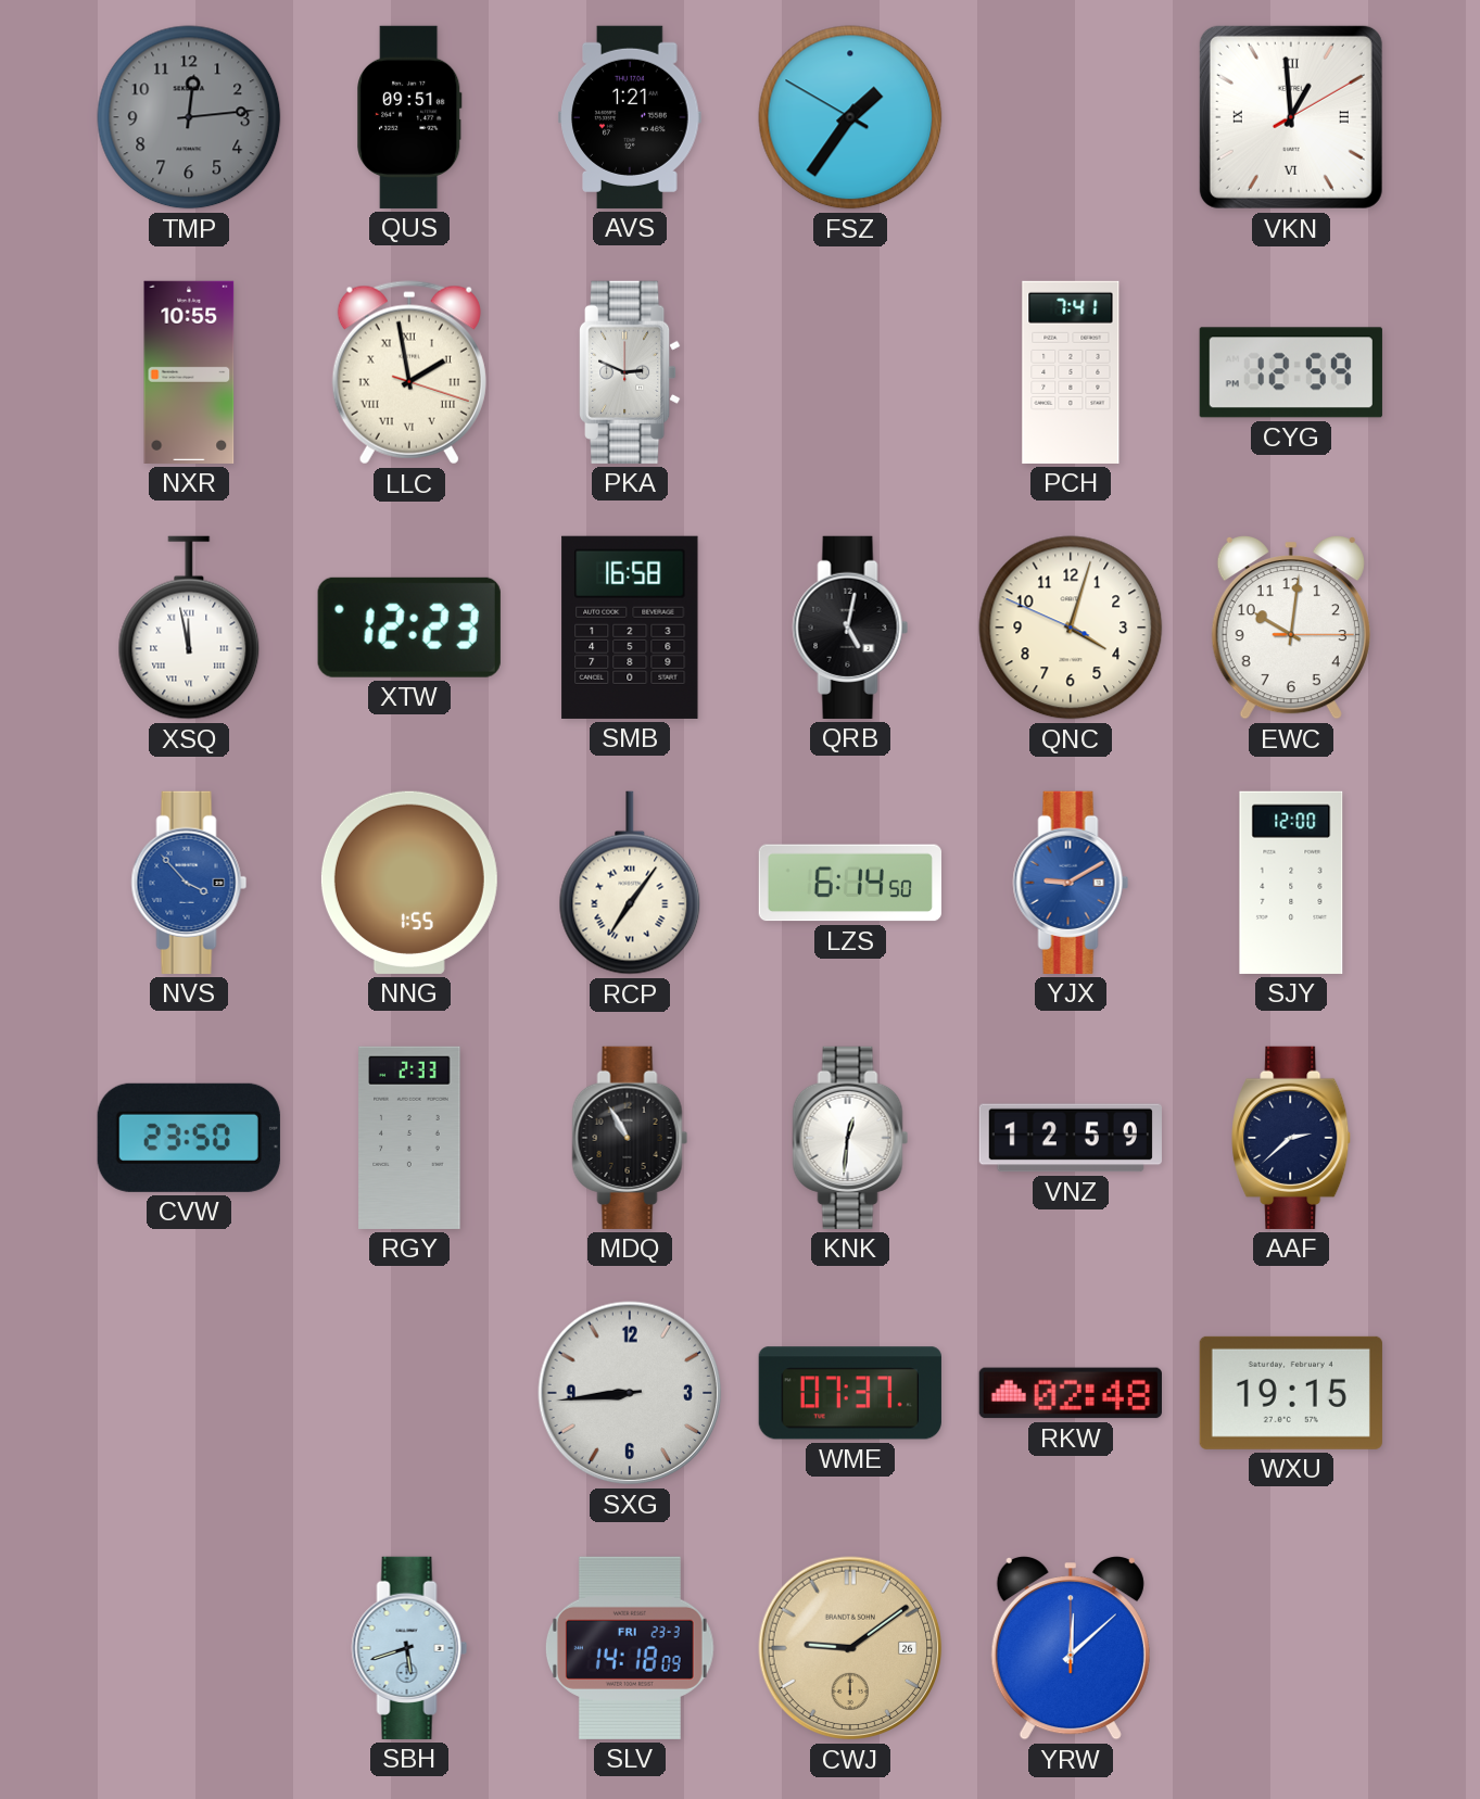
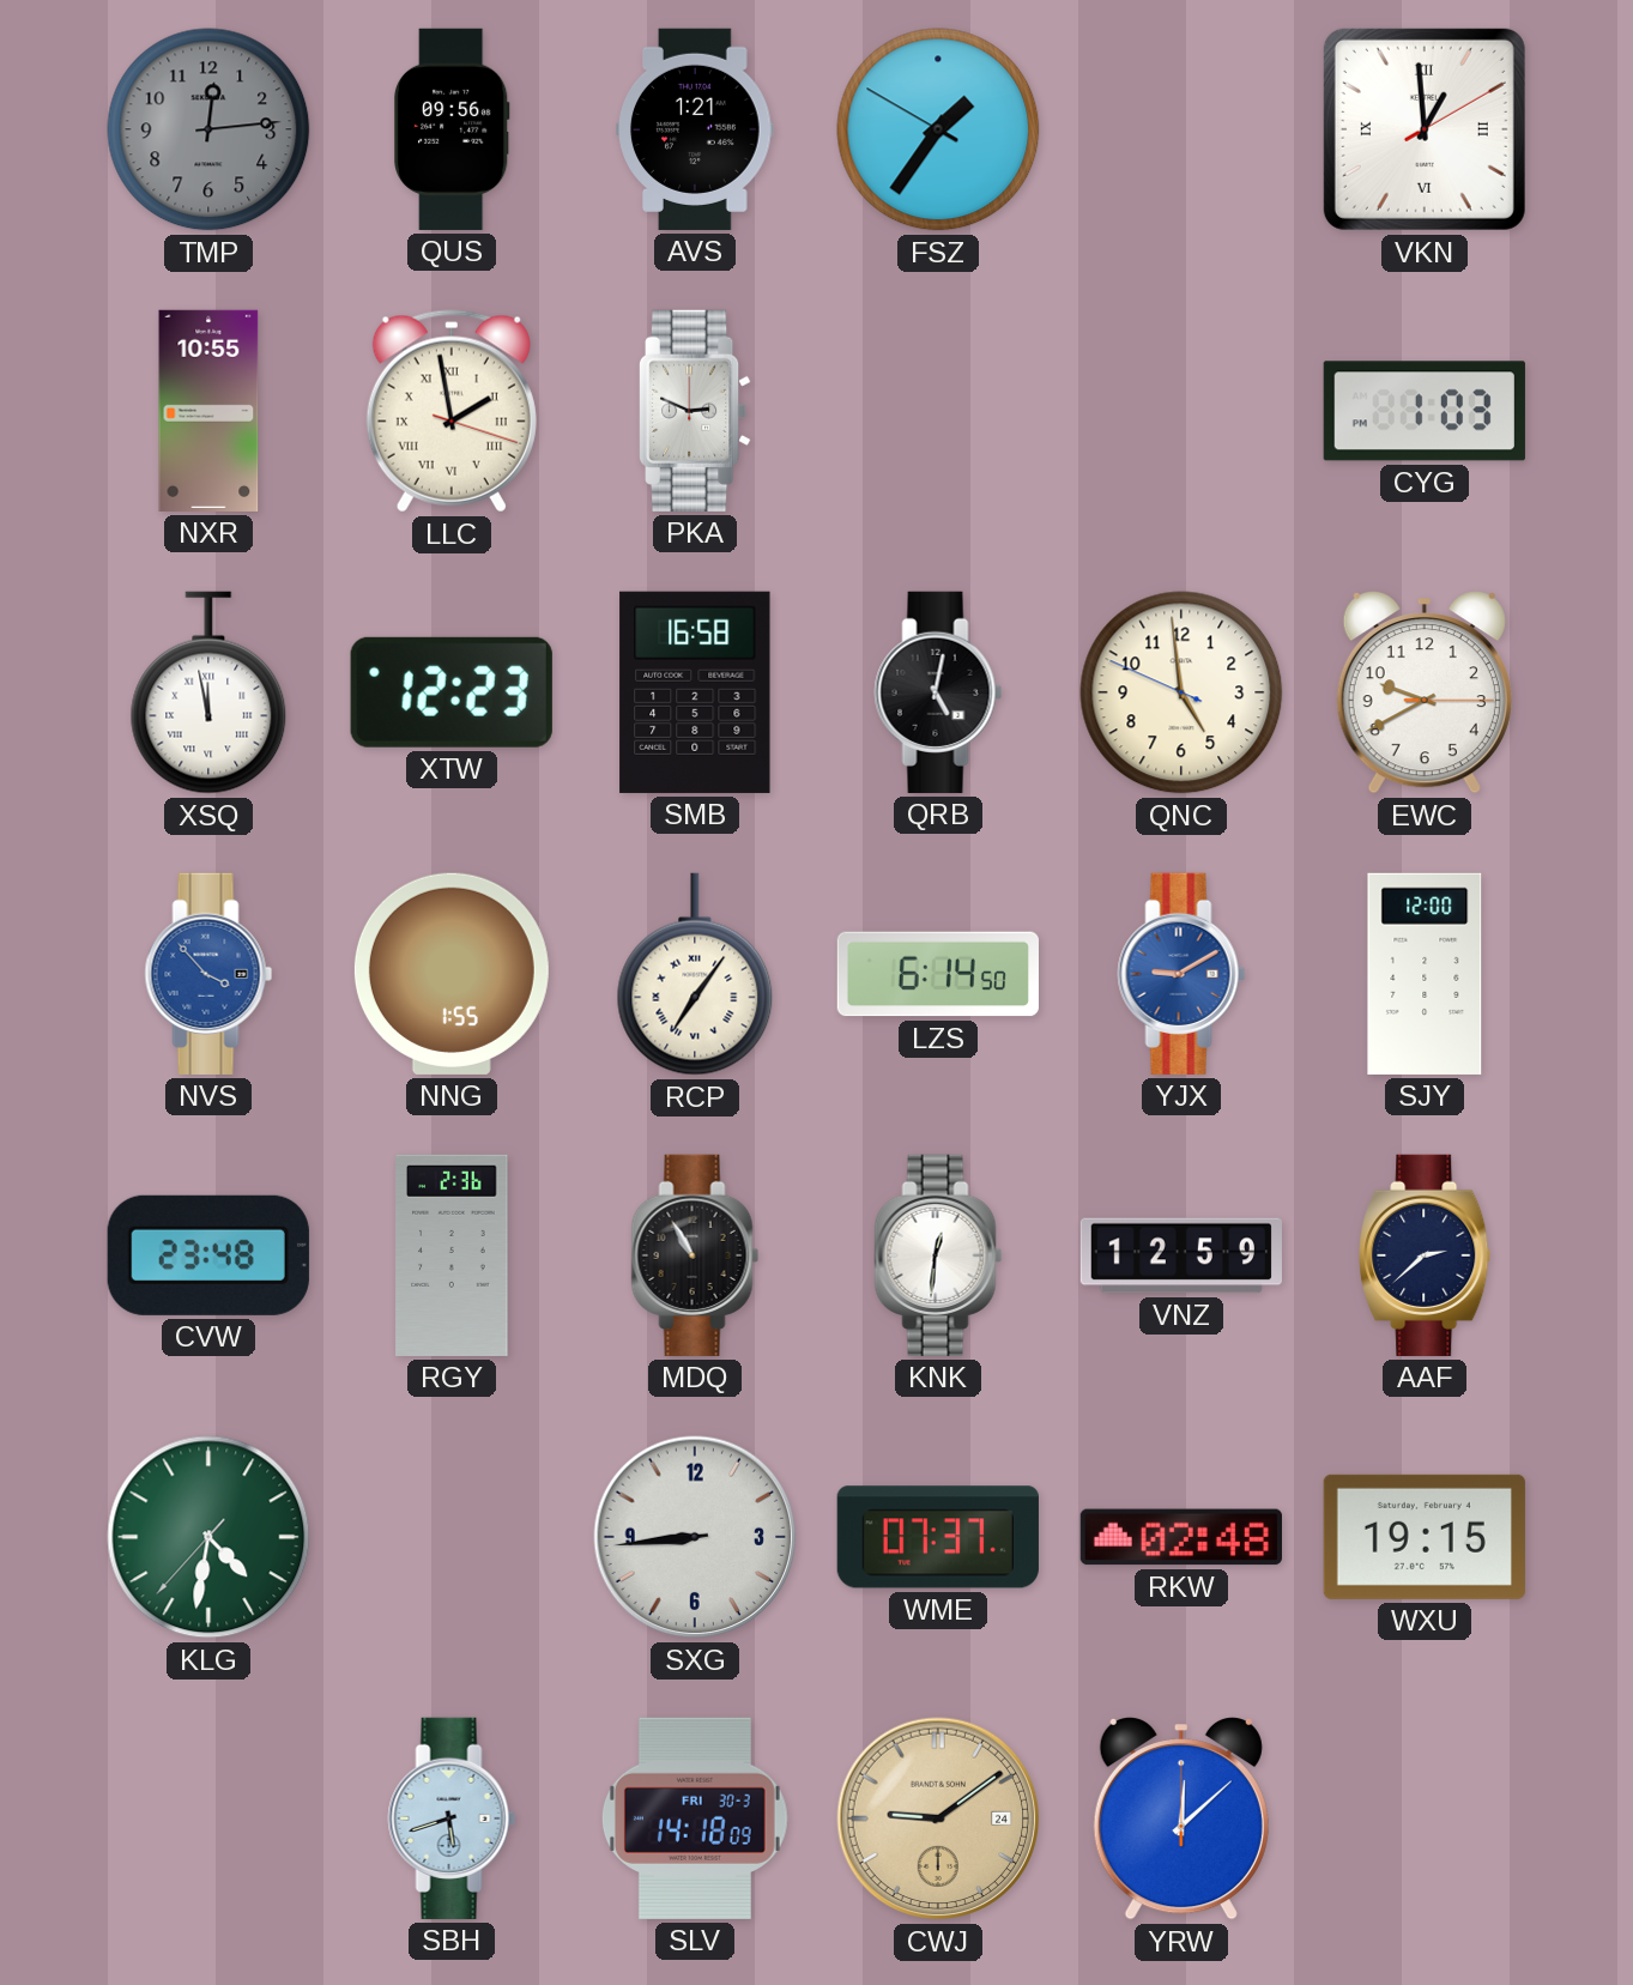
QUS: 09:51 -> 09:56
PCH: 7:41 -> none
CYG: 12:59 -> 1:03
QNC: 4:02 -> 4:58
EWC: 10:01 -> 9:40
CVW: 23:50 -> 23:48
RGY: 2:33 -> 2:36
KLG: none -> 4:31
SLV date: FRI 23-3 -> FRI 30-3
CWJ date: 26 -> 24
